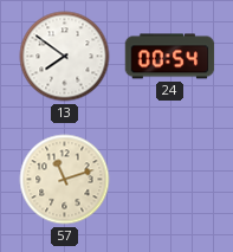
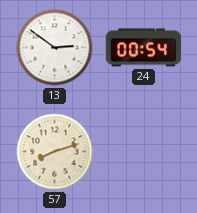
13: 7:51 -> 2:51
57: 11:12 -> 8:12
